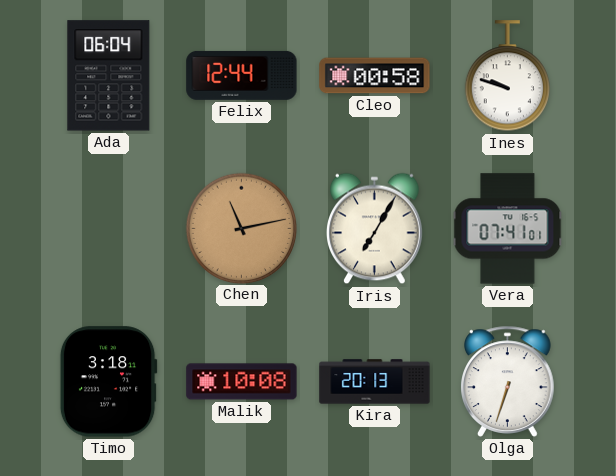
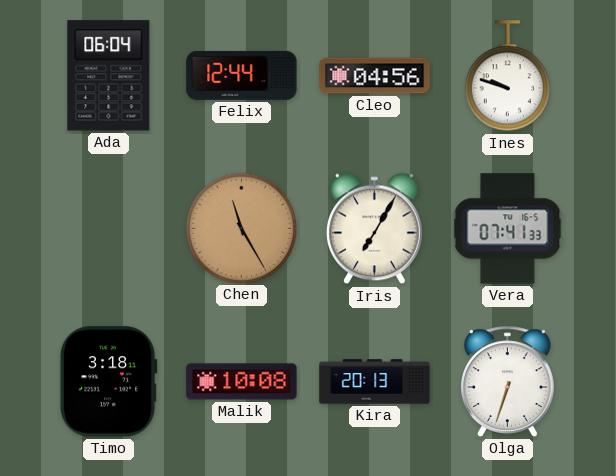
Cleo: 00:58 -> 04:56
Chen: 11:13 -> 11:25
Vera: 07:41:01 -> 07:41:33
